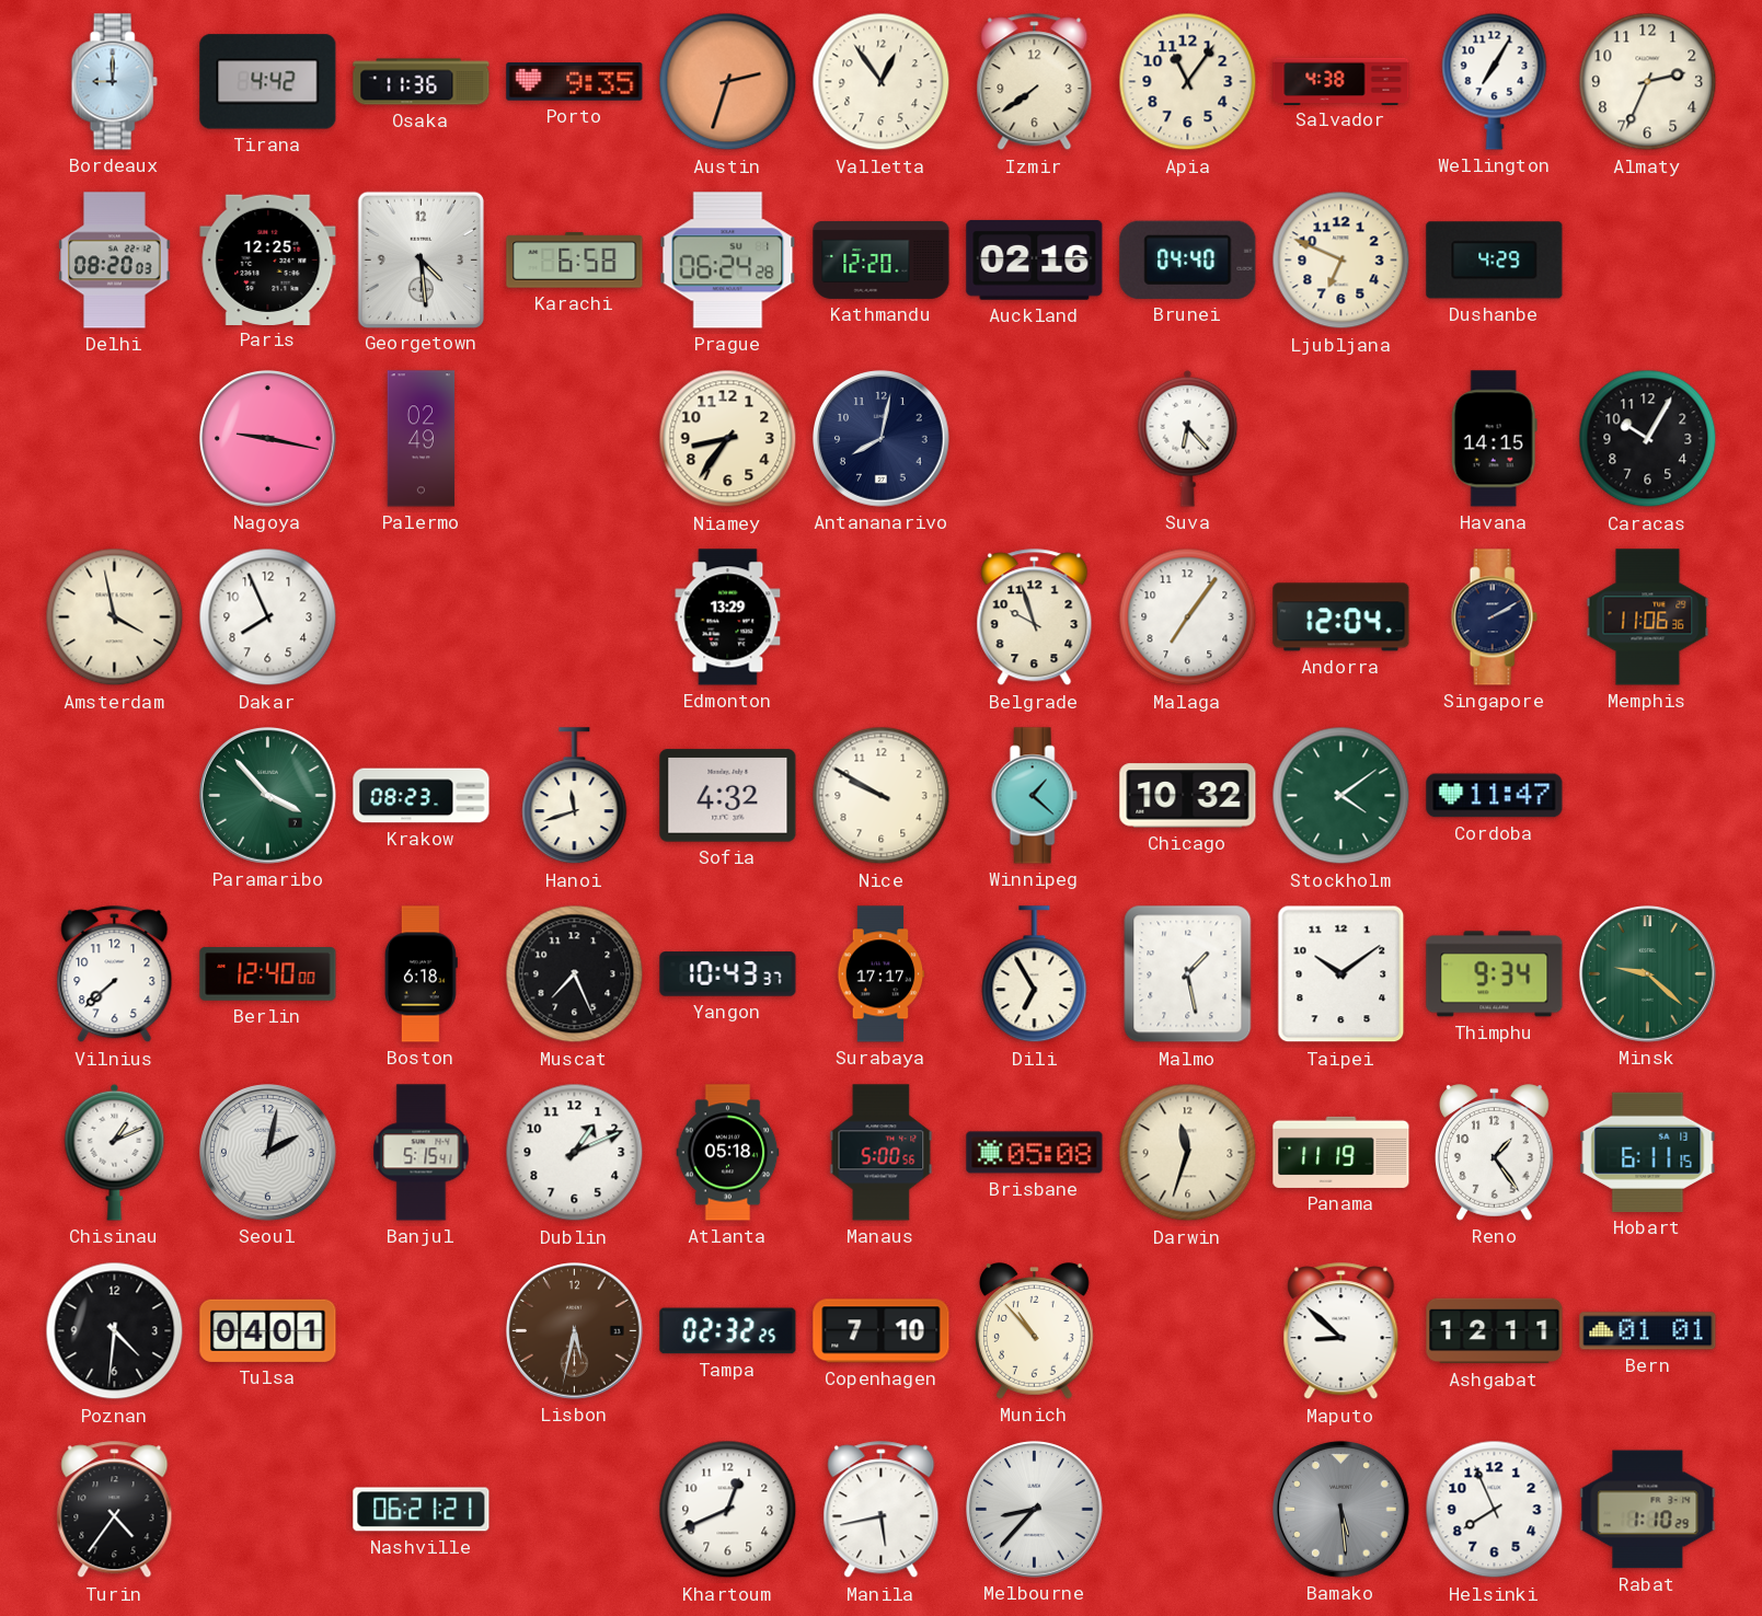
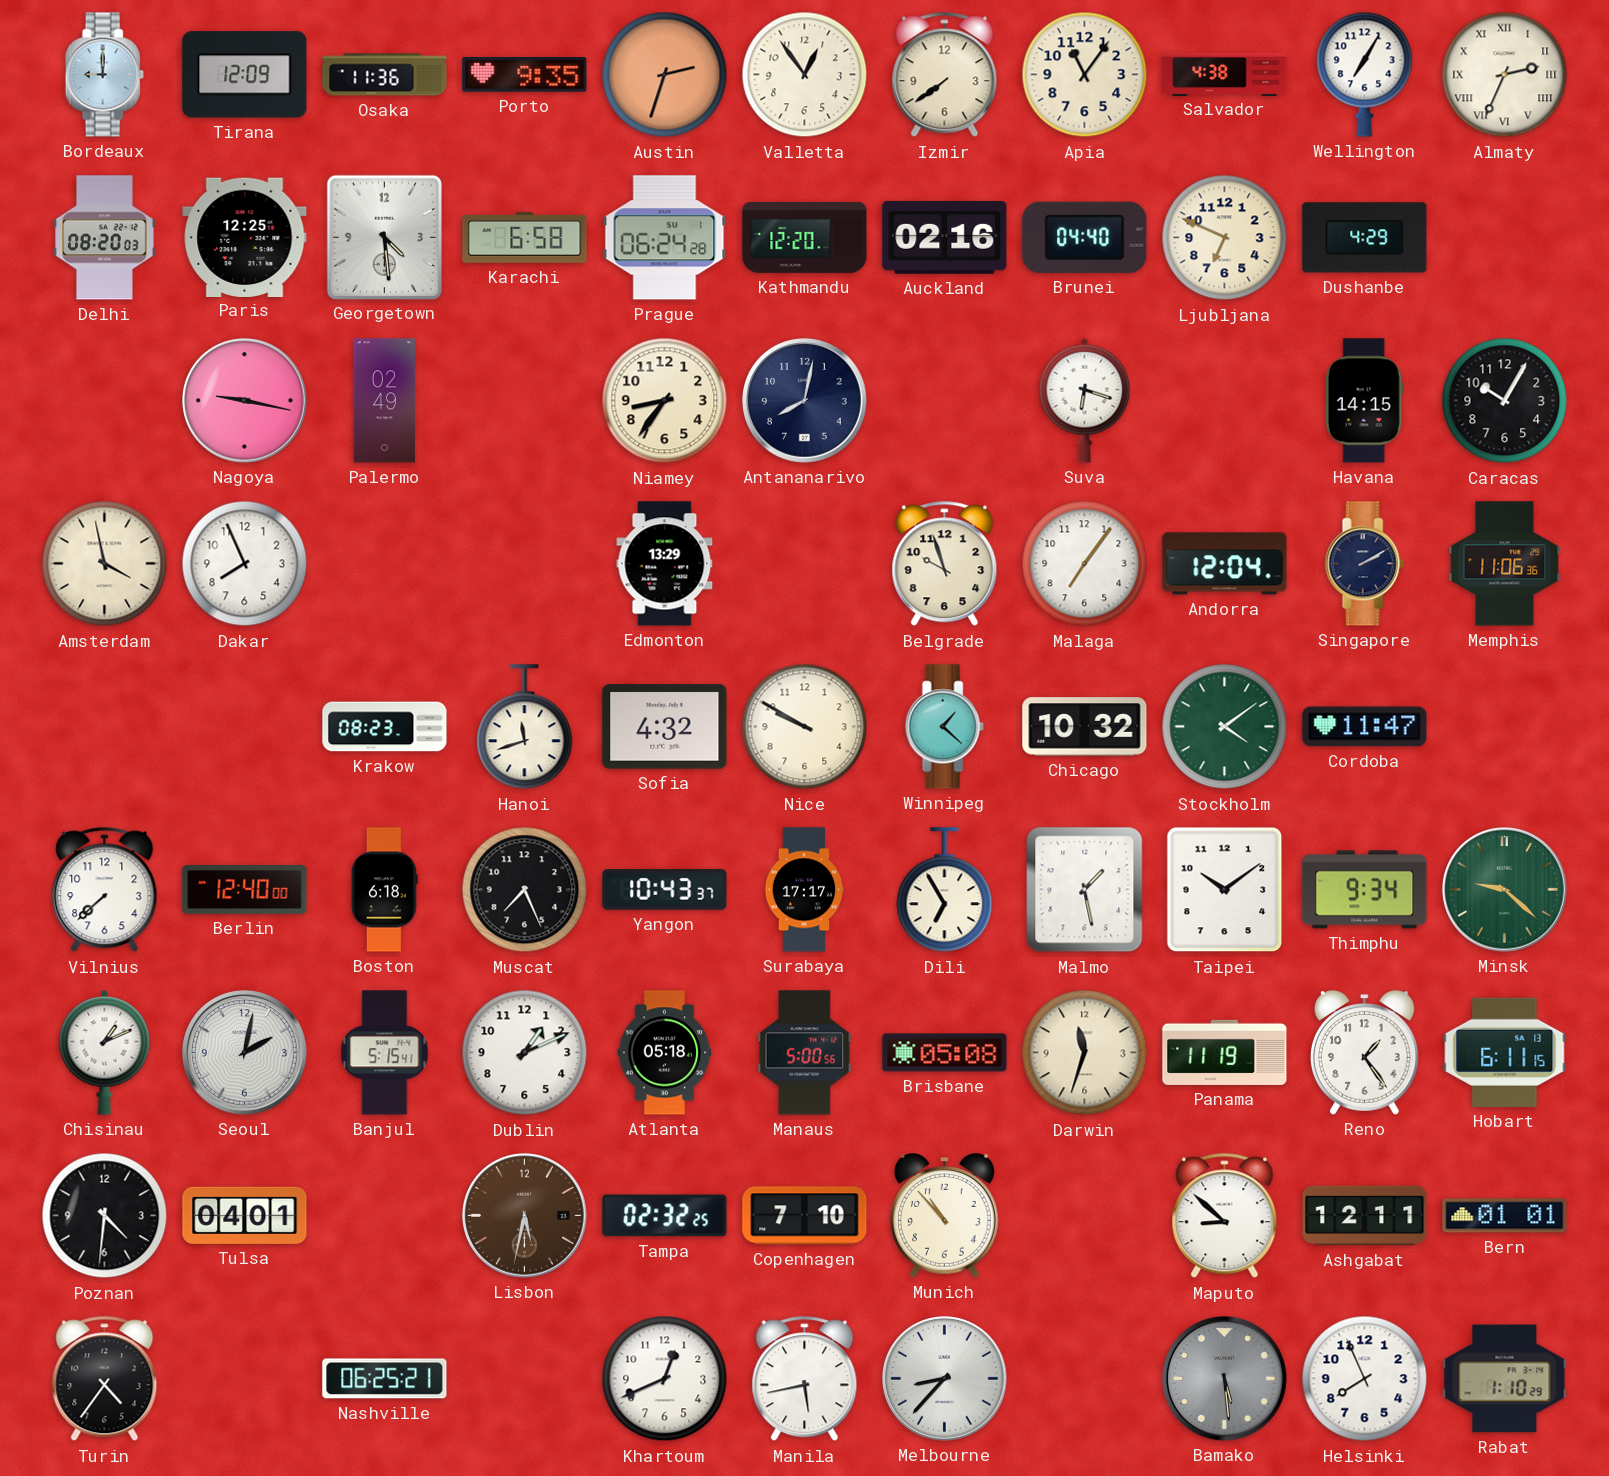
Tirana: 4:42 -> 12:09
Almaty numerals: Arabic -> Roman
Suva: 6:23 -> 6:18
Paramaribo: 3:53 -> none
Nashville: 06:21 -> 06:25
